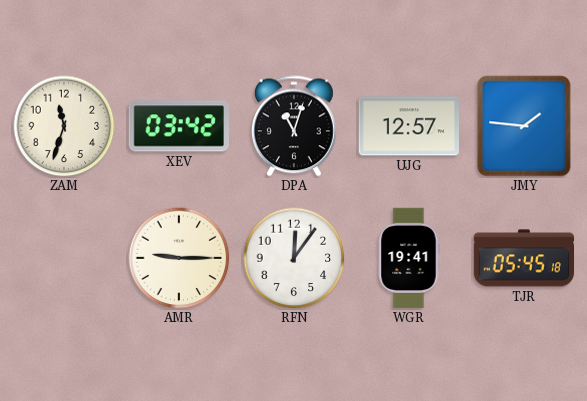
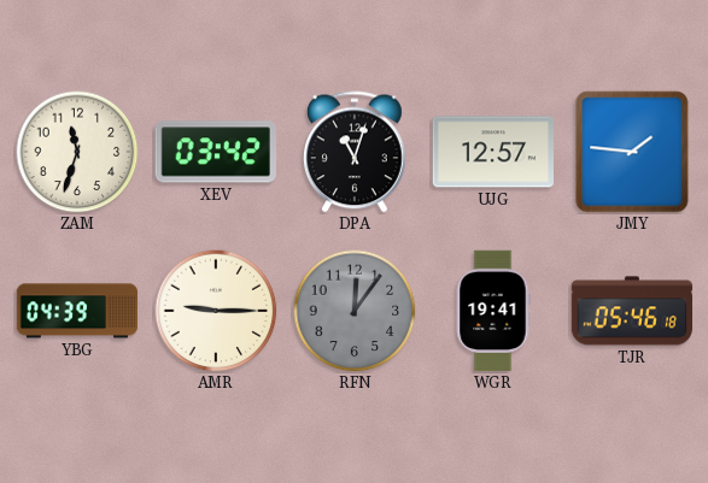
YBG: none -> 04:39
RFN dial: white -> grey
TJR: 05:45 -> 05:46
